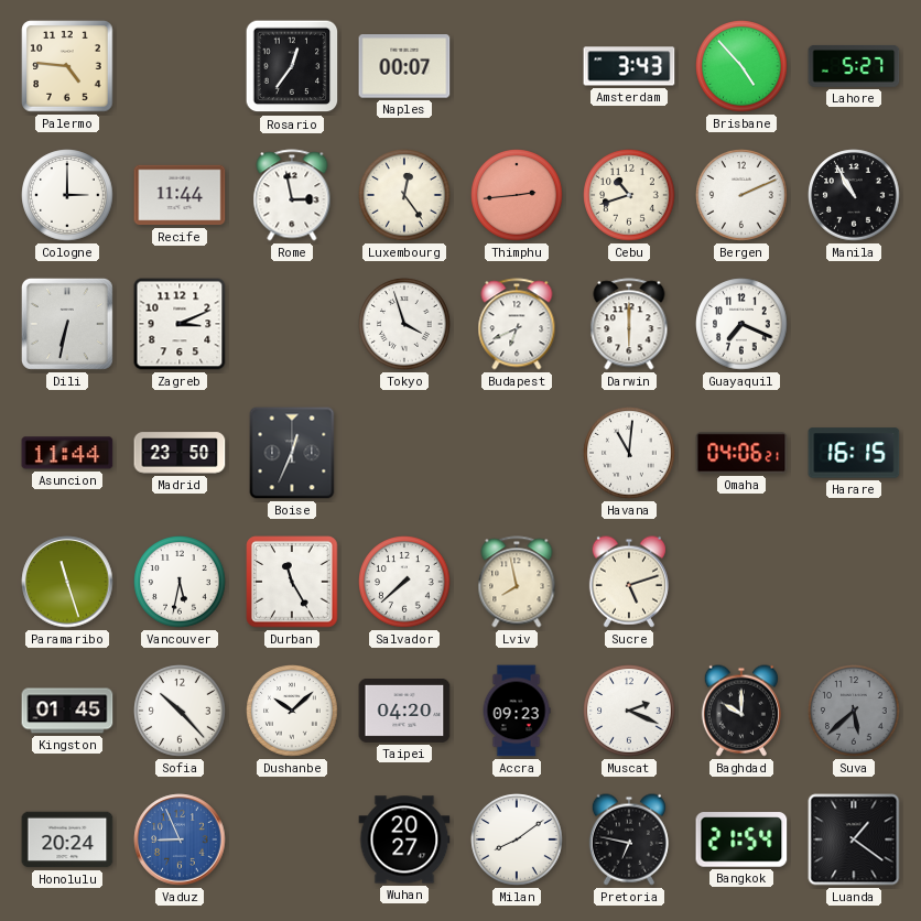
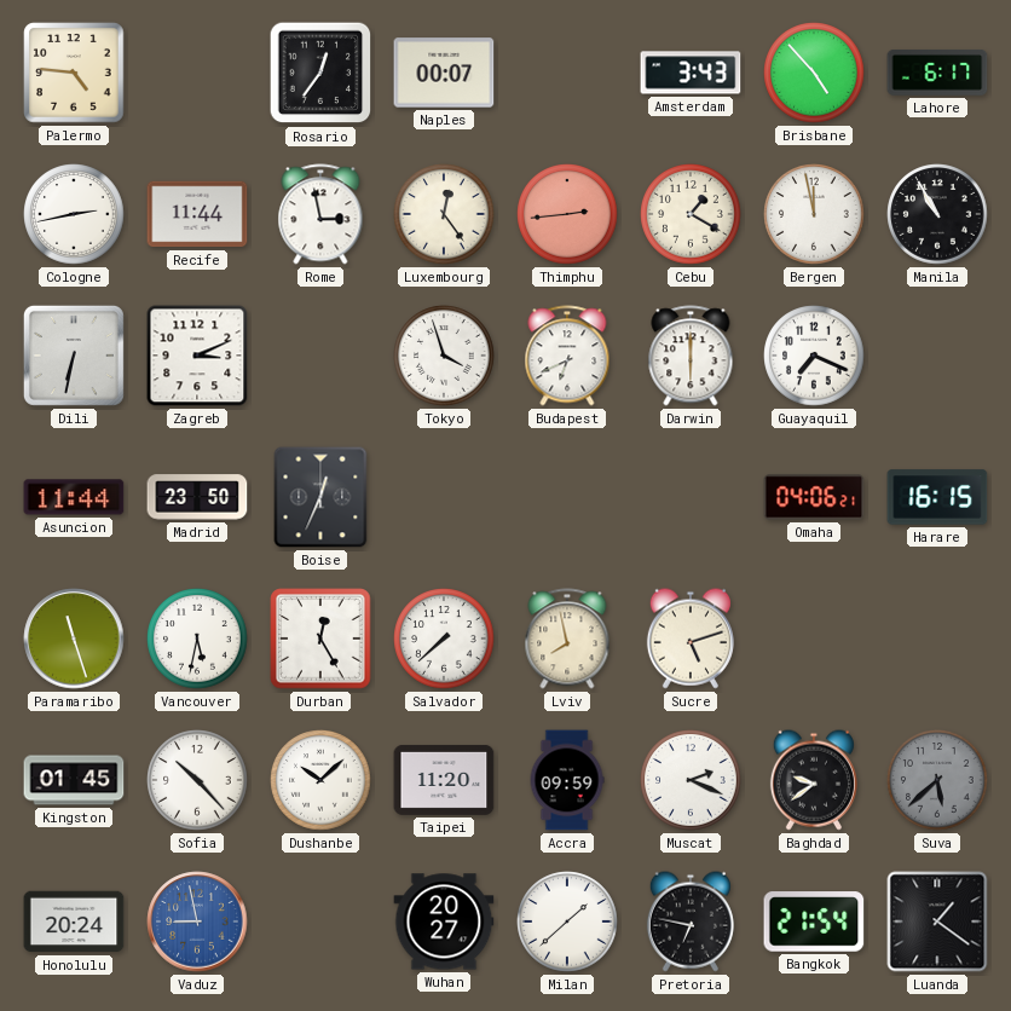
Lahore: 5:27 -> 6:17
Cologne: 3:00 -> 2:43
Cebu: 10:42 -> 1:20
Bergen: 2:11 -> 11:58
Havana: 11:01 -> none
Durban: 11:25 -> 12:25
Taipei: 04:20 -> 11:20
Accra: 09:23 -> 09:59
Baghdad: 10:00 -> 9:39
Vaduz: 8:56 -> 8:58
Milan: 8:09 -> 1:38
